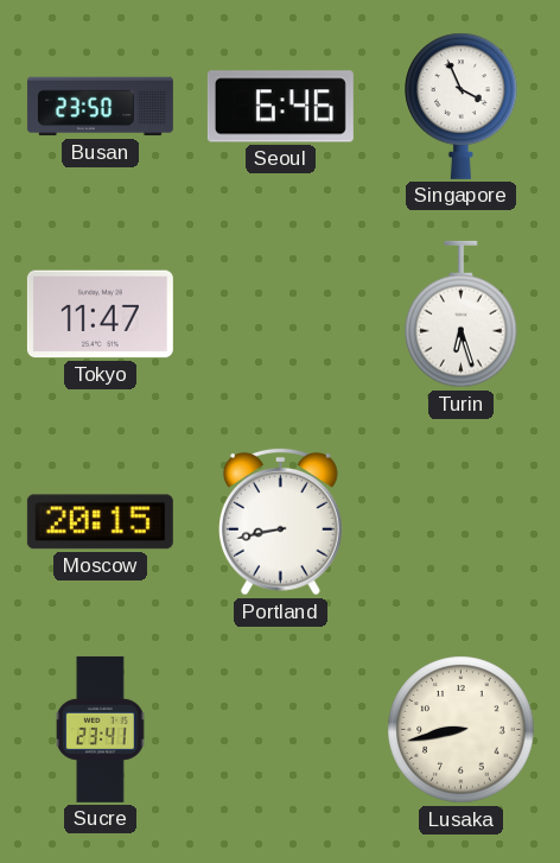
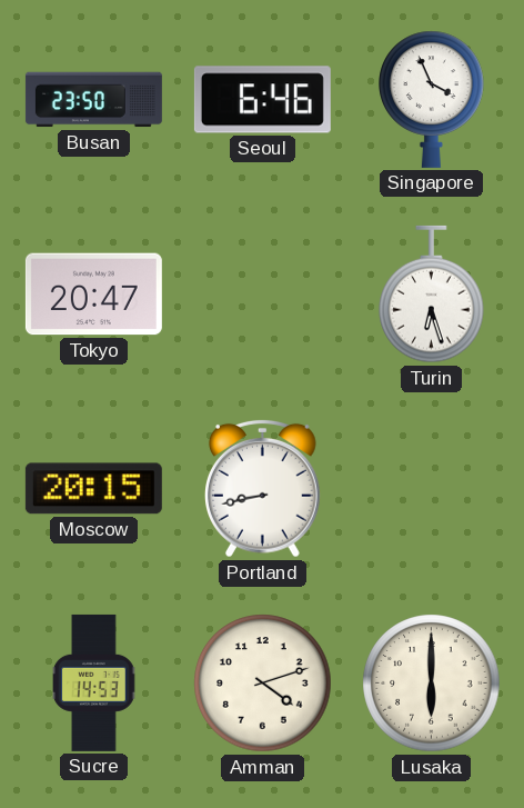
Tokyo: 11:47 -> 20:47
Sucre: 23:41 -> 14:53
Amman: none -> 4:12
Lusaka: 8:43 -> 6:00
